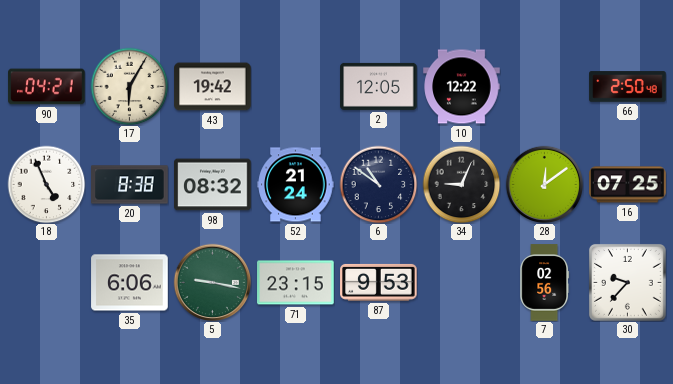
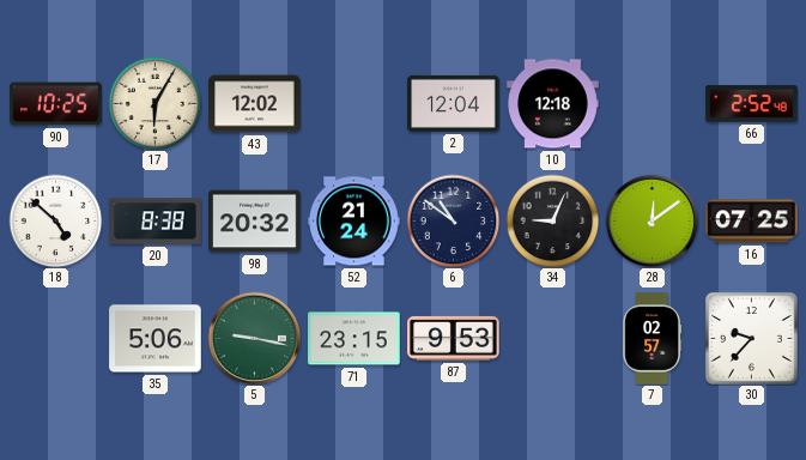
90: 04:21 -> 10:25
43: 19:42 -> 12:02
2: 12:05 -> 12:04
10: 12:22 -> 12:18
66: 2:50 -> 2:52
18: 4:56 -> 4:52
98: 08:32 -> 20:32
35: 6:06 -> 5:06
7: 02:56 -> 02:57
